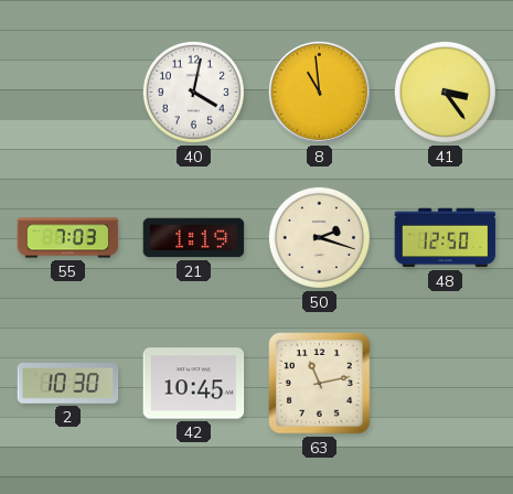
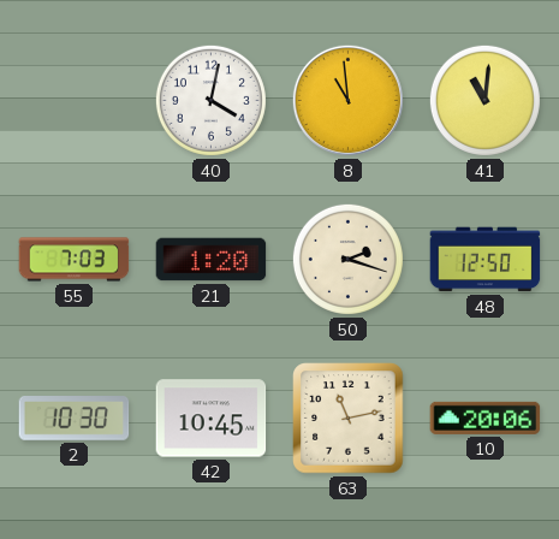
41: 3:24 -> 11:01
21: 1:19 -> 1:20
10: none -> 20:06
